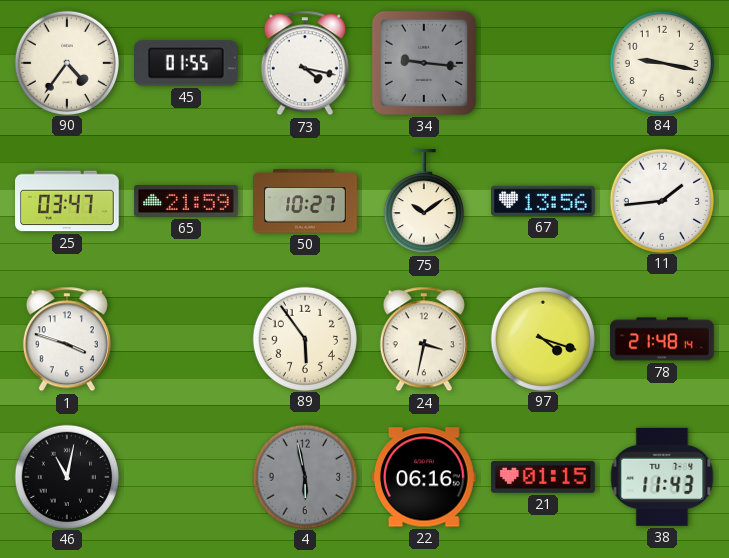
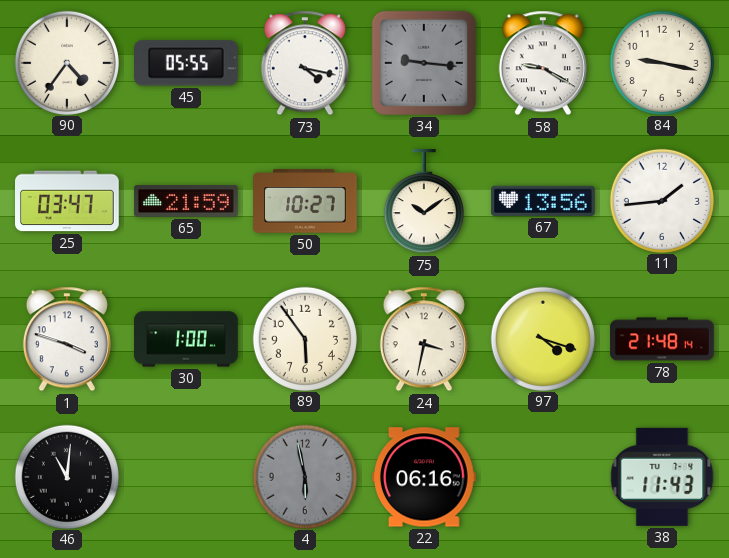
45: 01:55 -> 05:55
58: none -> 9:20
30: none -> 1:00
46: 11:02 -> 11:01
21: 01:15 -> none
